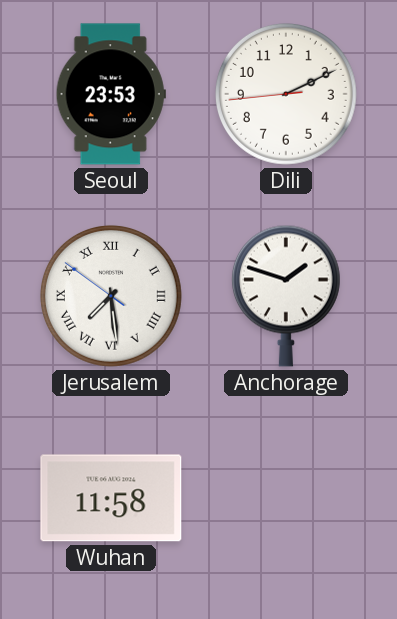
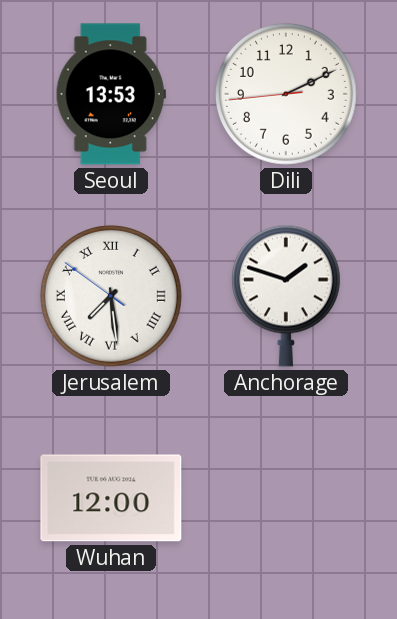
Seoul: 23:53 -> 13:53
Wuhan: 11:58 -> 12:00
